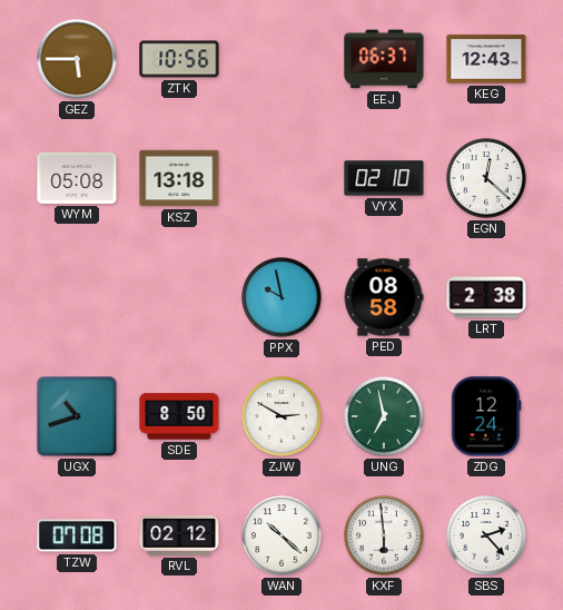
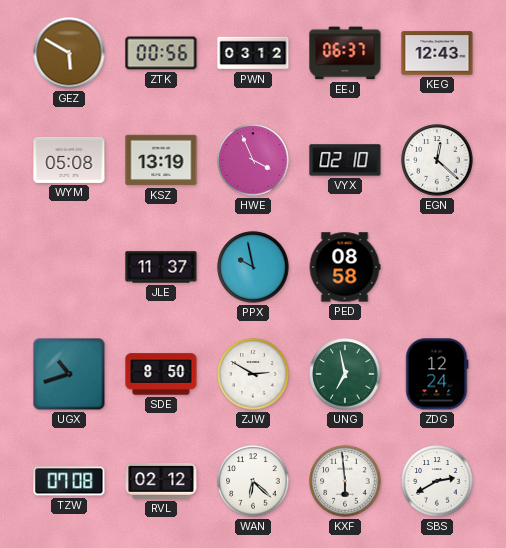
GEZ: 5:45 -> 5:50
ZTK: 10:56 -> 00:56
PWN: none -> 03:12
KSZ: 13:18 -> 13:19
HWE: none -> 3:56
JLE: none -> 11:37
LRT: 2:38 -> none
WAN: 10:22 -> 6:22
SBS: 2:23 -> 2:40
